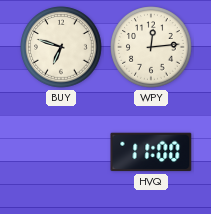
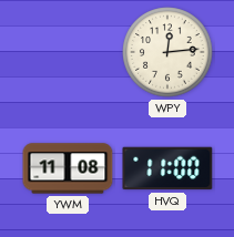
BUY: 6:48 -> none
YWM: none -> 11:08
